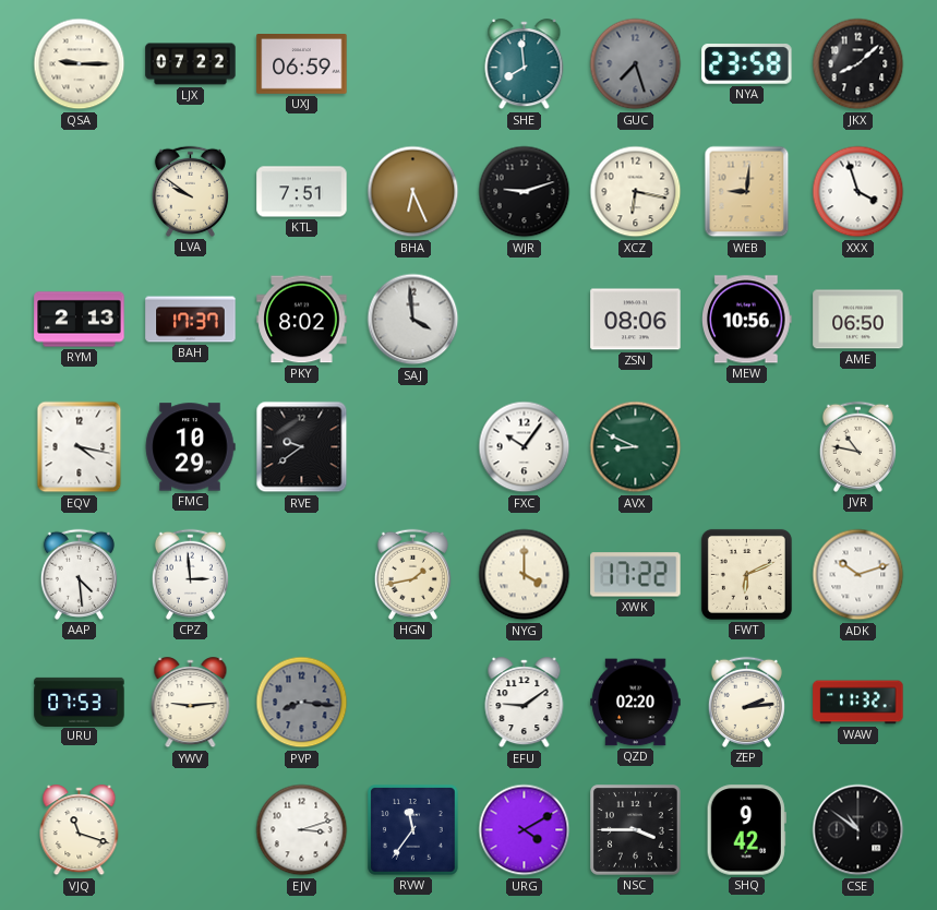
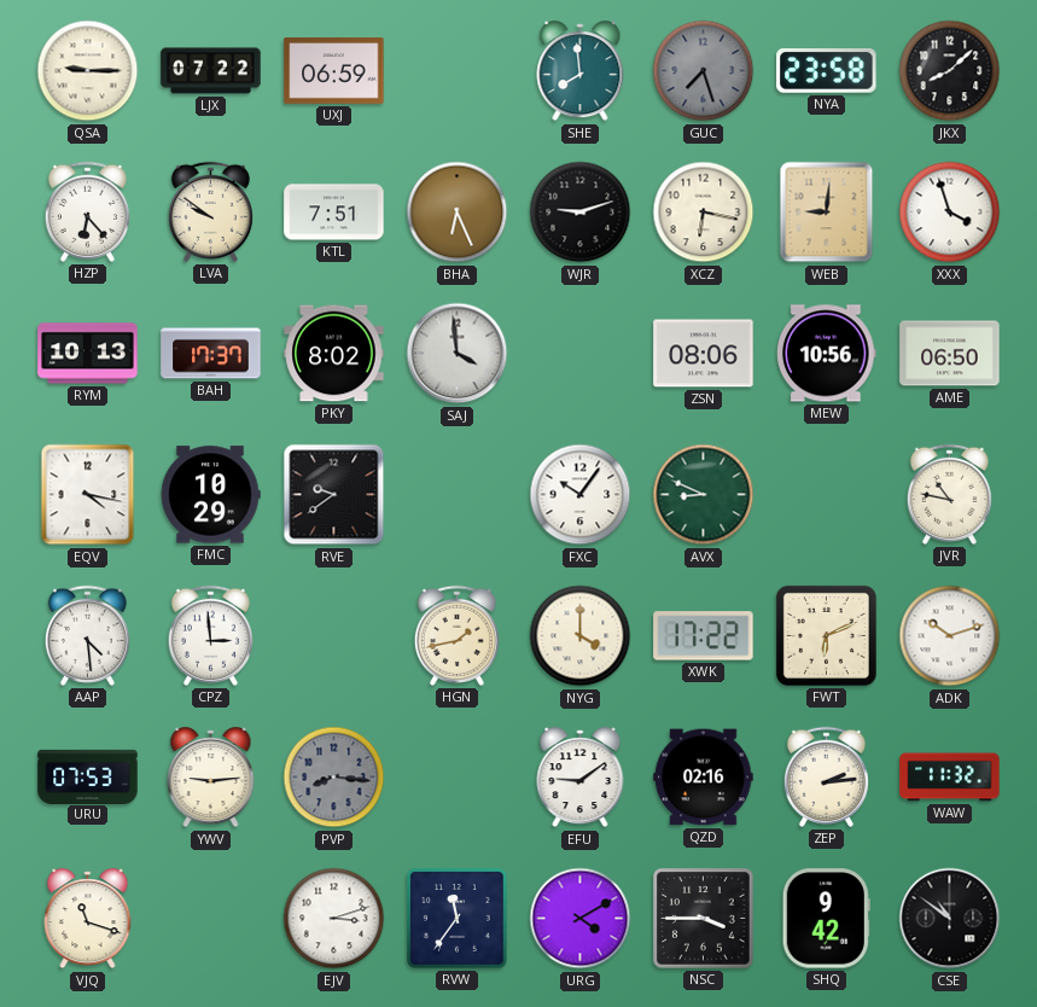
HZP: none -> 6:23
RYM: 2:13 -> 10:13
QZD: 02:20 -> 02:16
